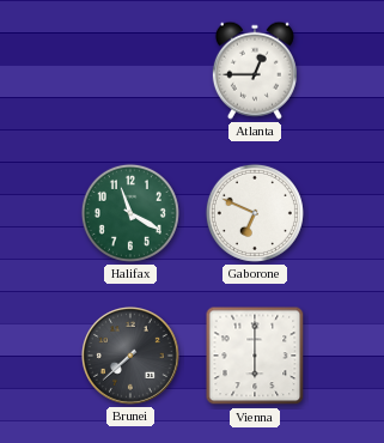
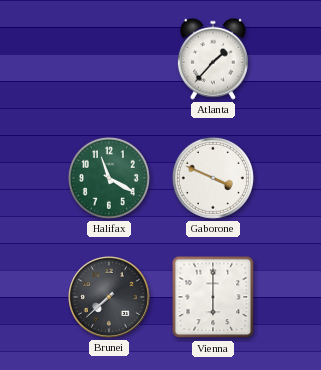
Atlanta: 12:45 -> 1:37
Gaborone: 6:49 -> 3:49
